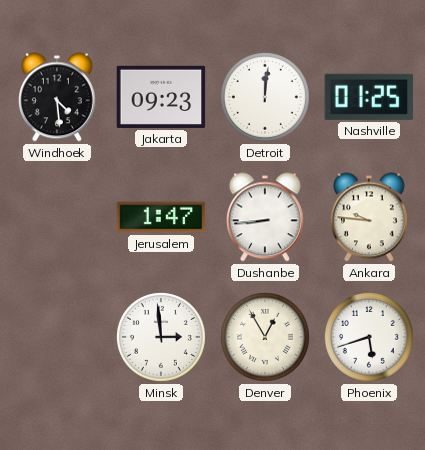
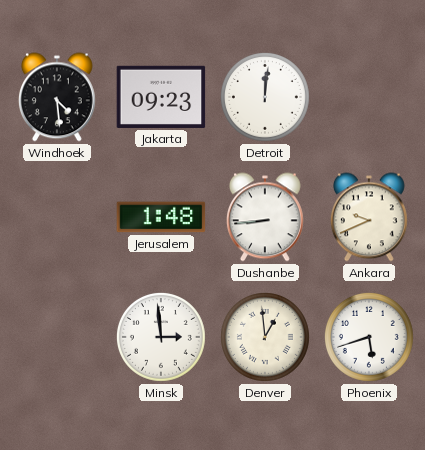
Nashville: 01:25 -> none
Jerusalem: 1:47 -> 1:48
Ankara: 9:46 -> 9:41
Denver: 12:55 -> 12:59
